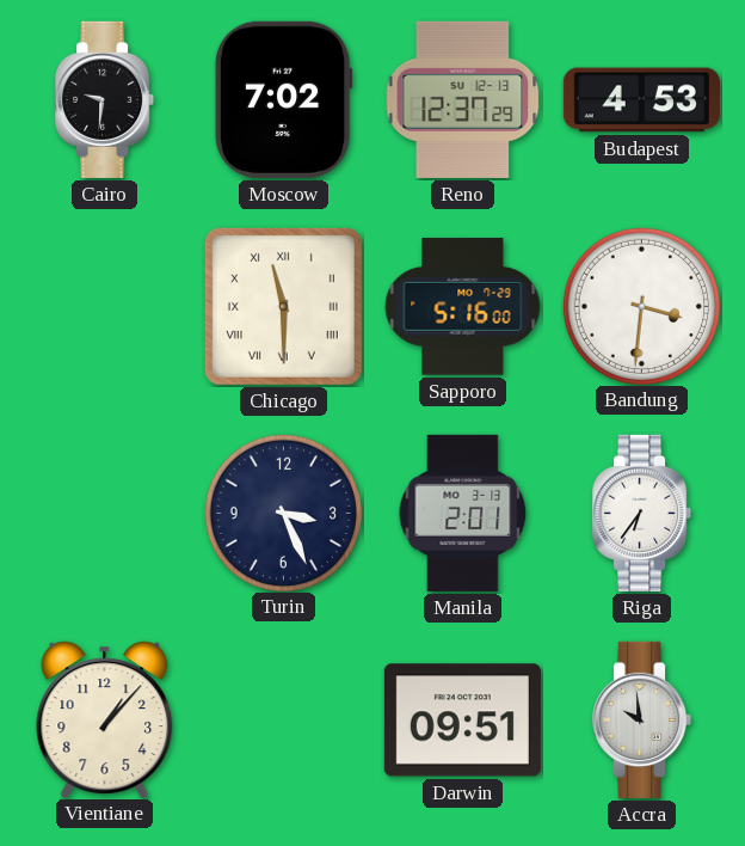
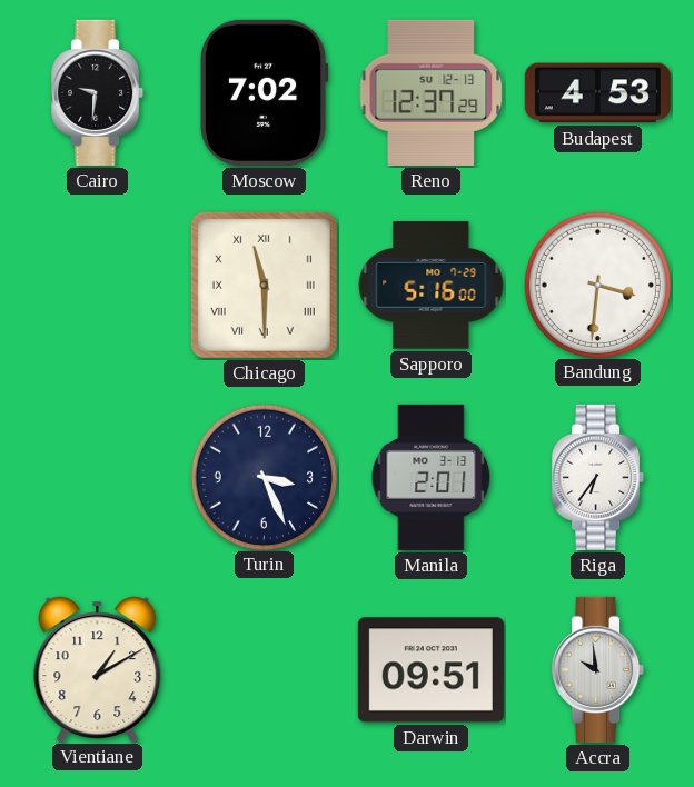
Vientiane: 1:07 -> 1:10
